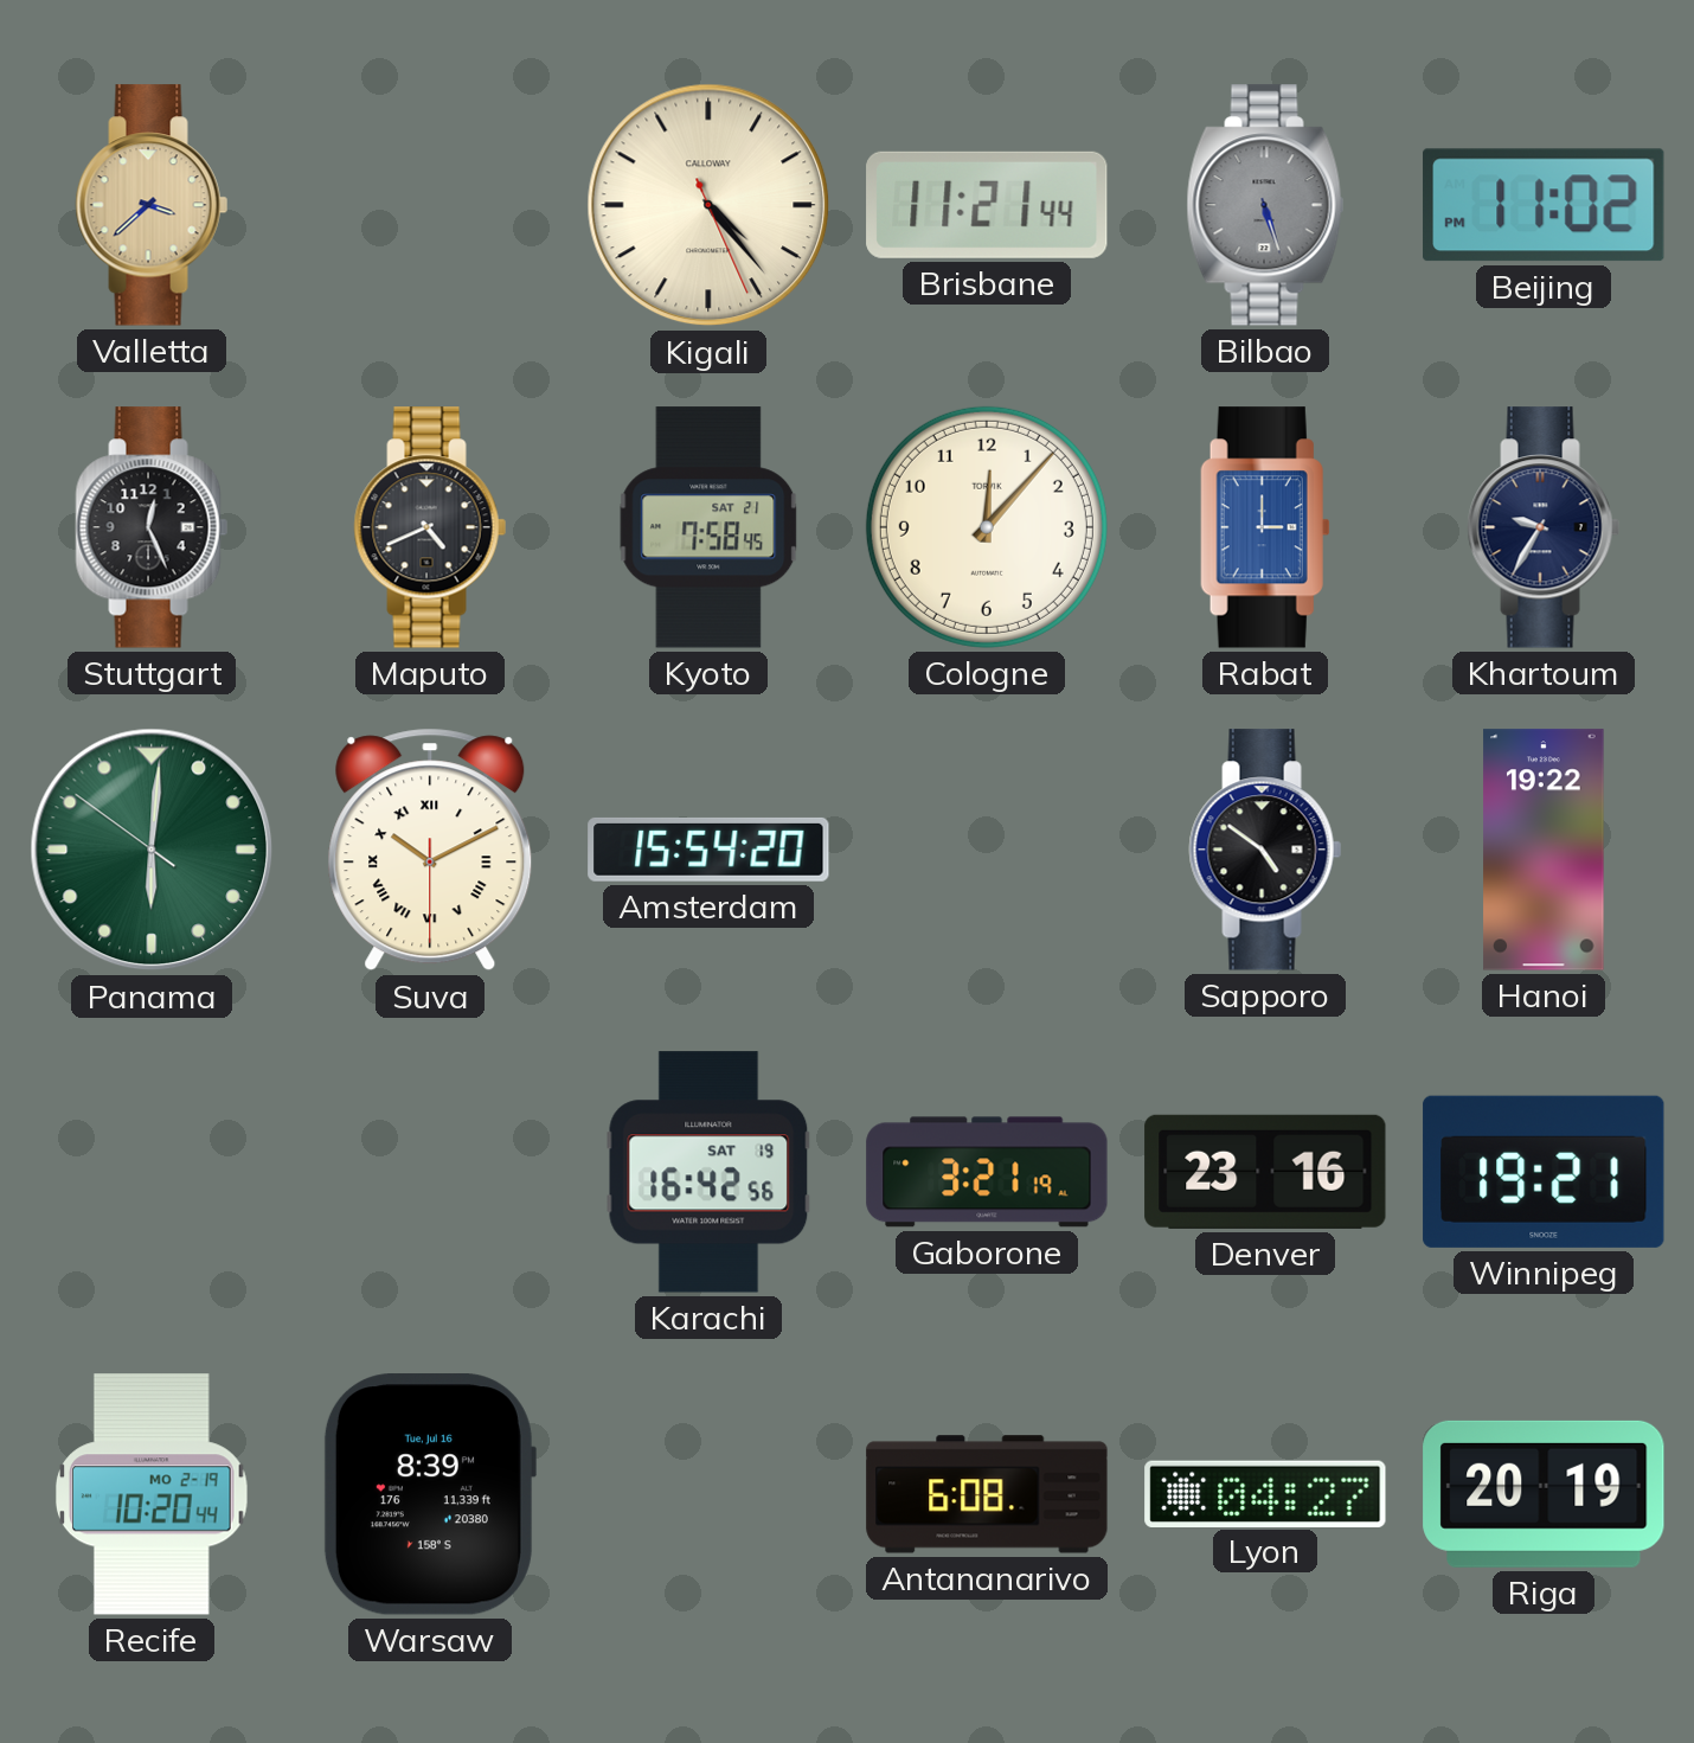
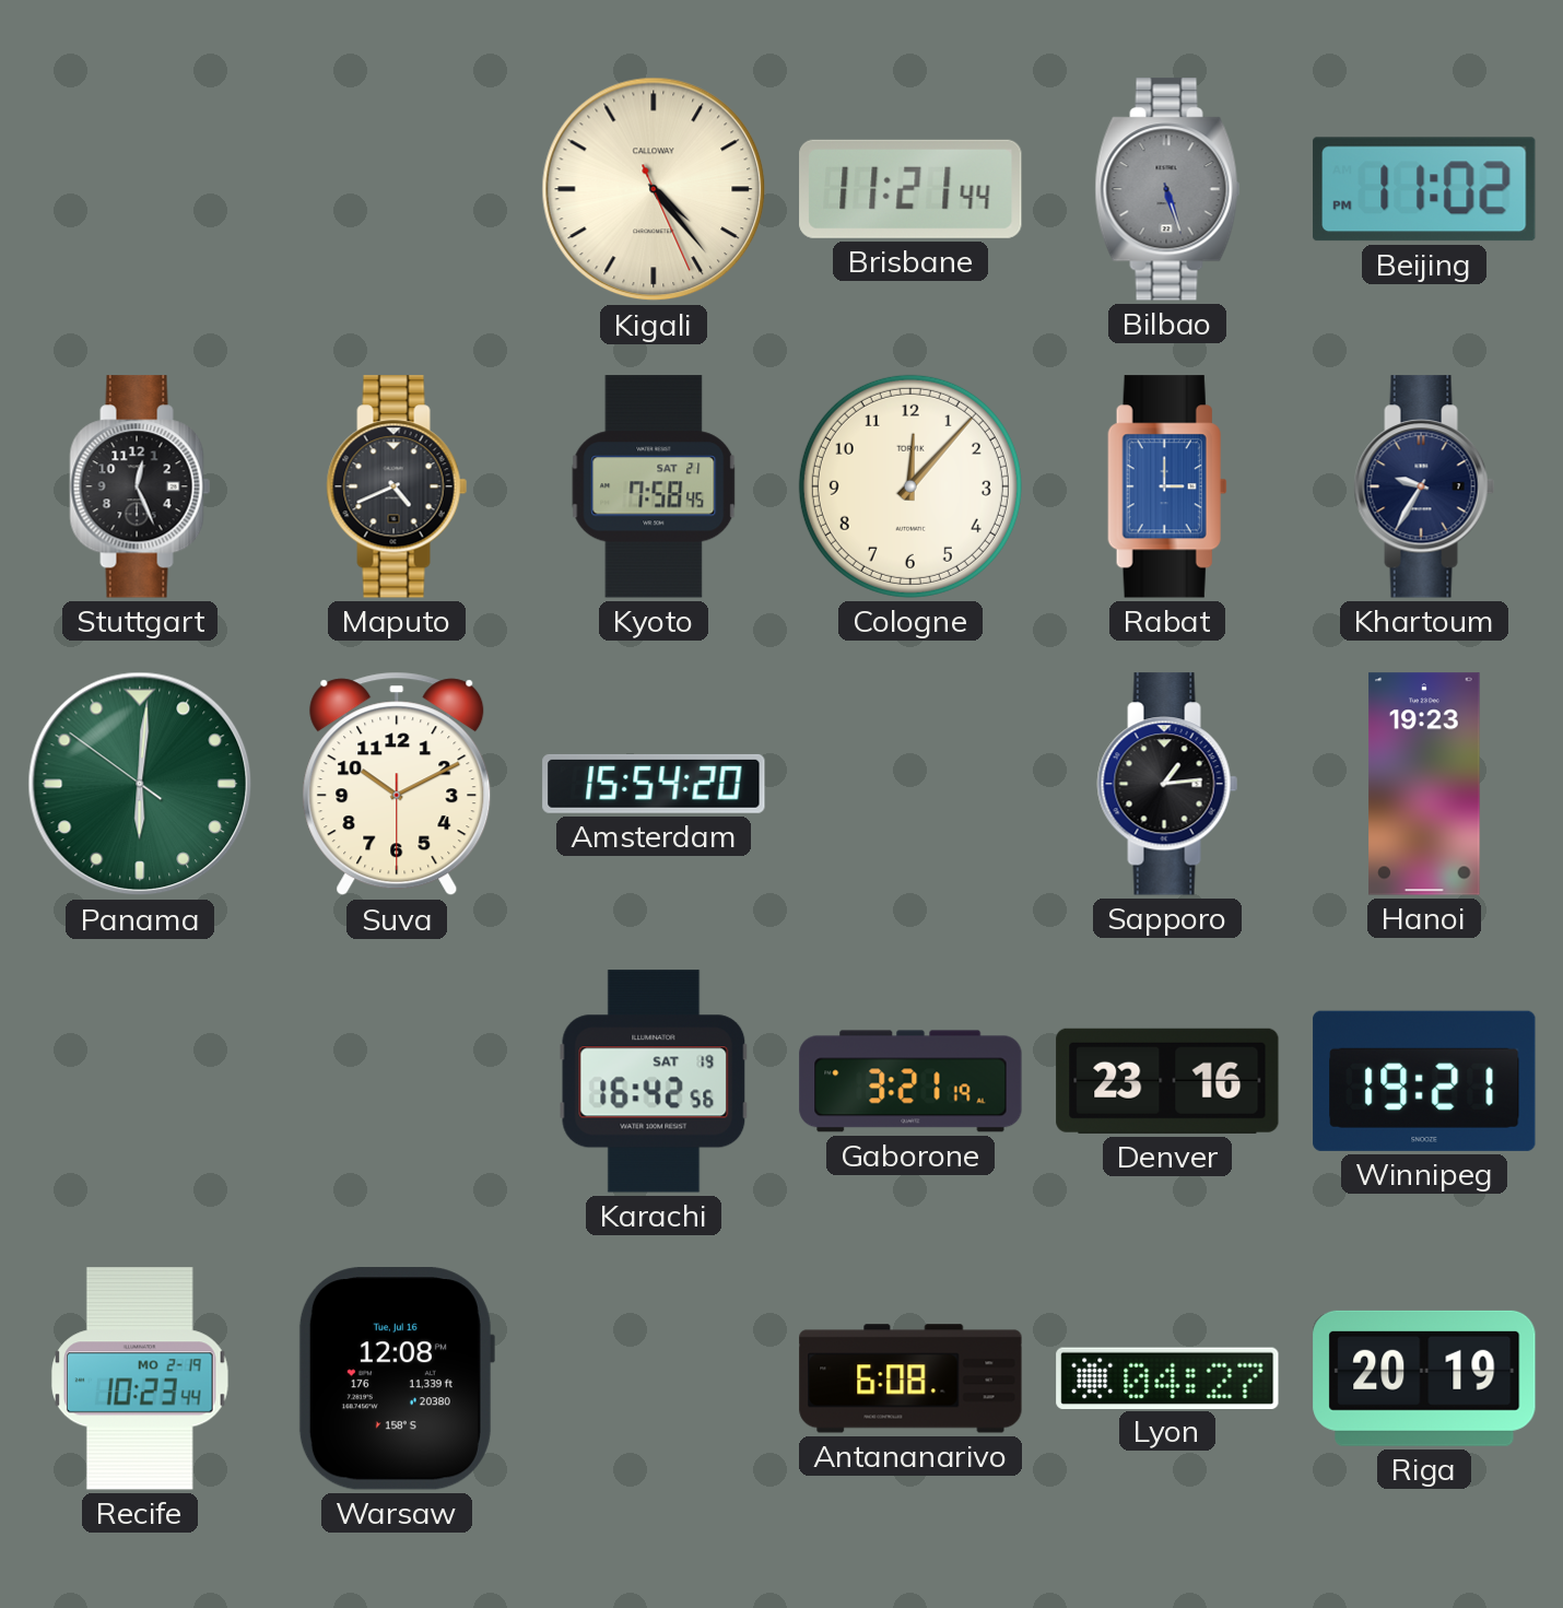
Valletta: 3:38 -> none
Suva numerals: Roman -> Arabic
Sapporo: 4:51 -> 1:14
Hanoi: 19:22 -> 19:23
Recife: 10:20 -> 10:23
Warsaw: 8:39 -> 12:08
